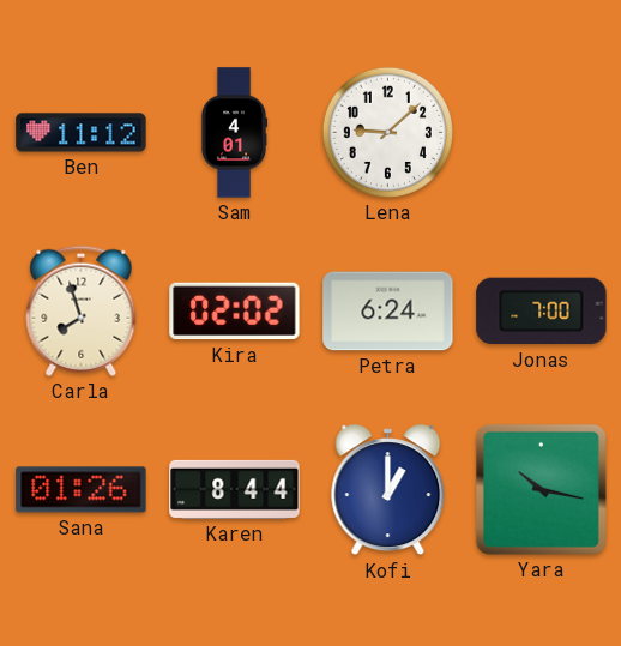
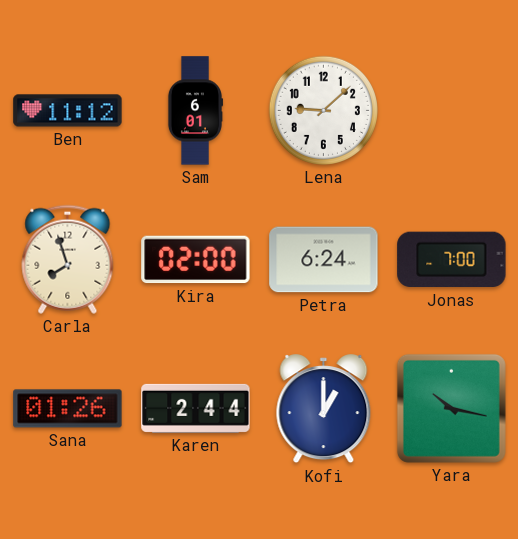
Sam: 4:01 -> 6:01
Kira: 02:02 -> 02:00
Karen: 8:44 -> 2:44
